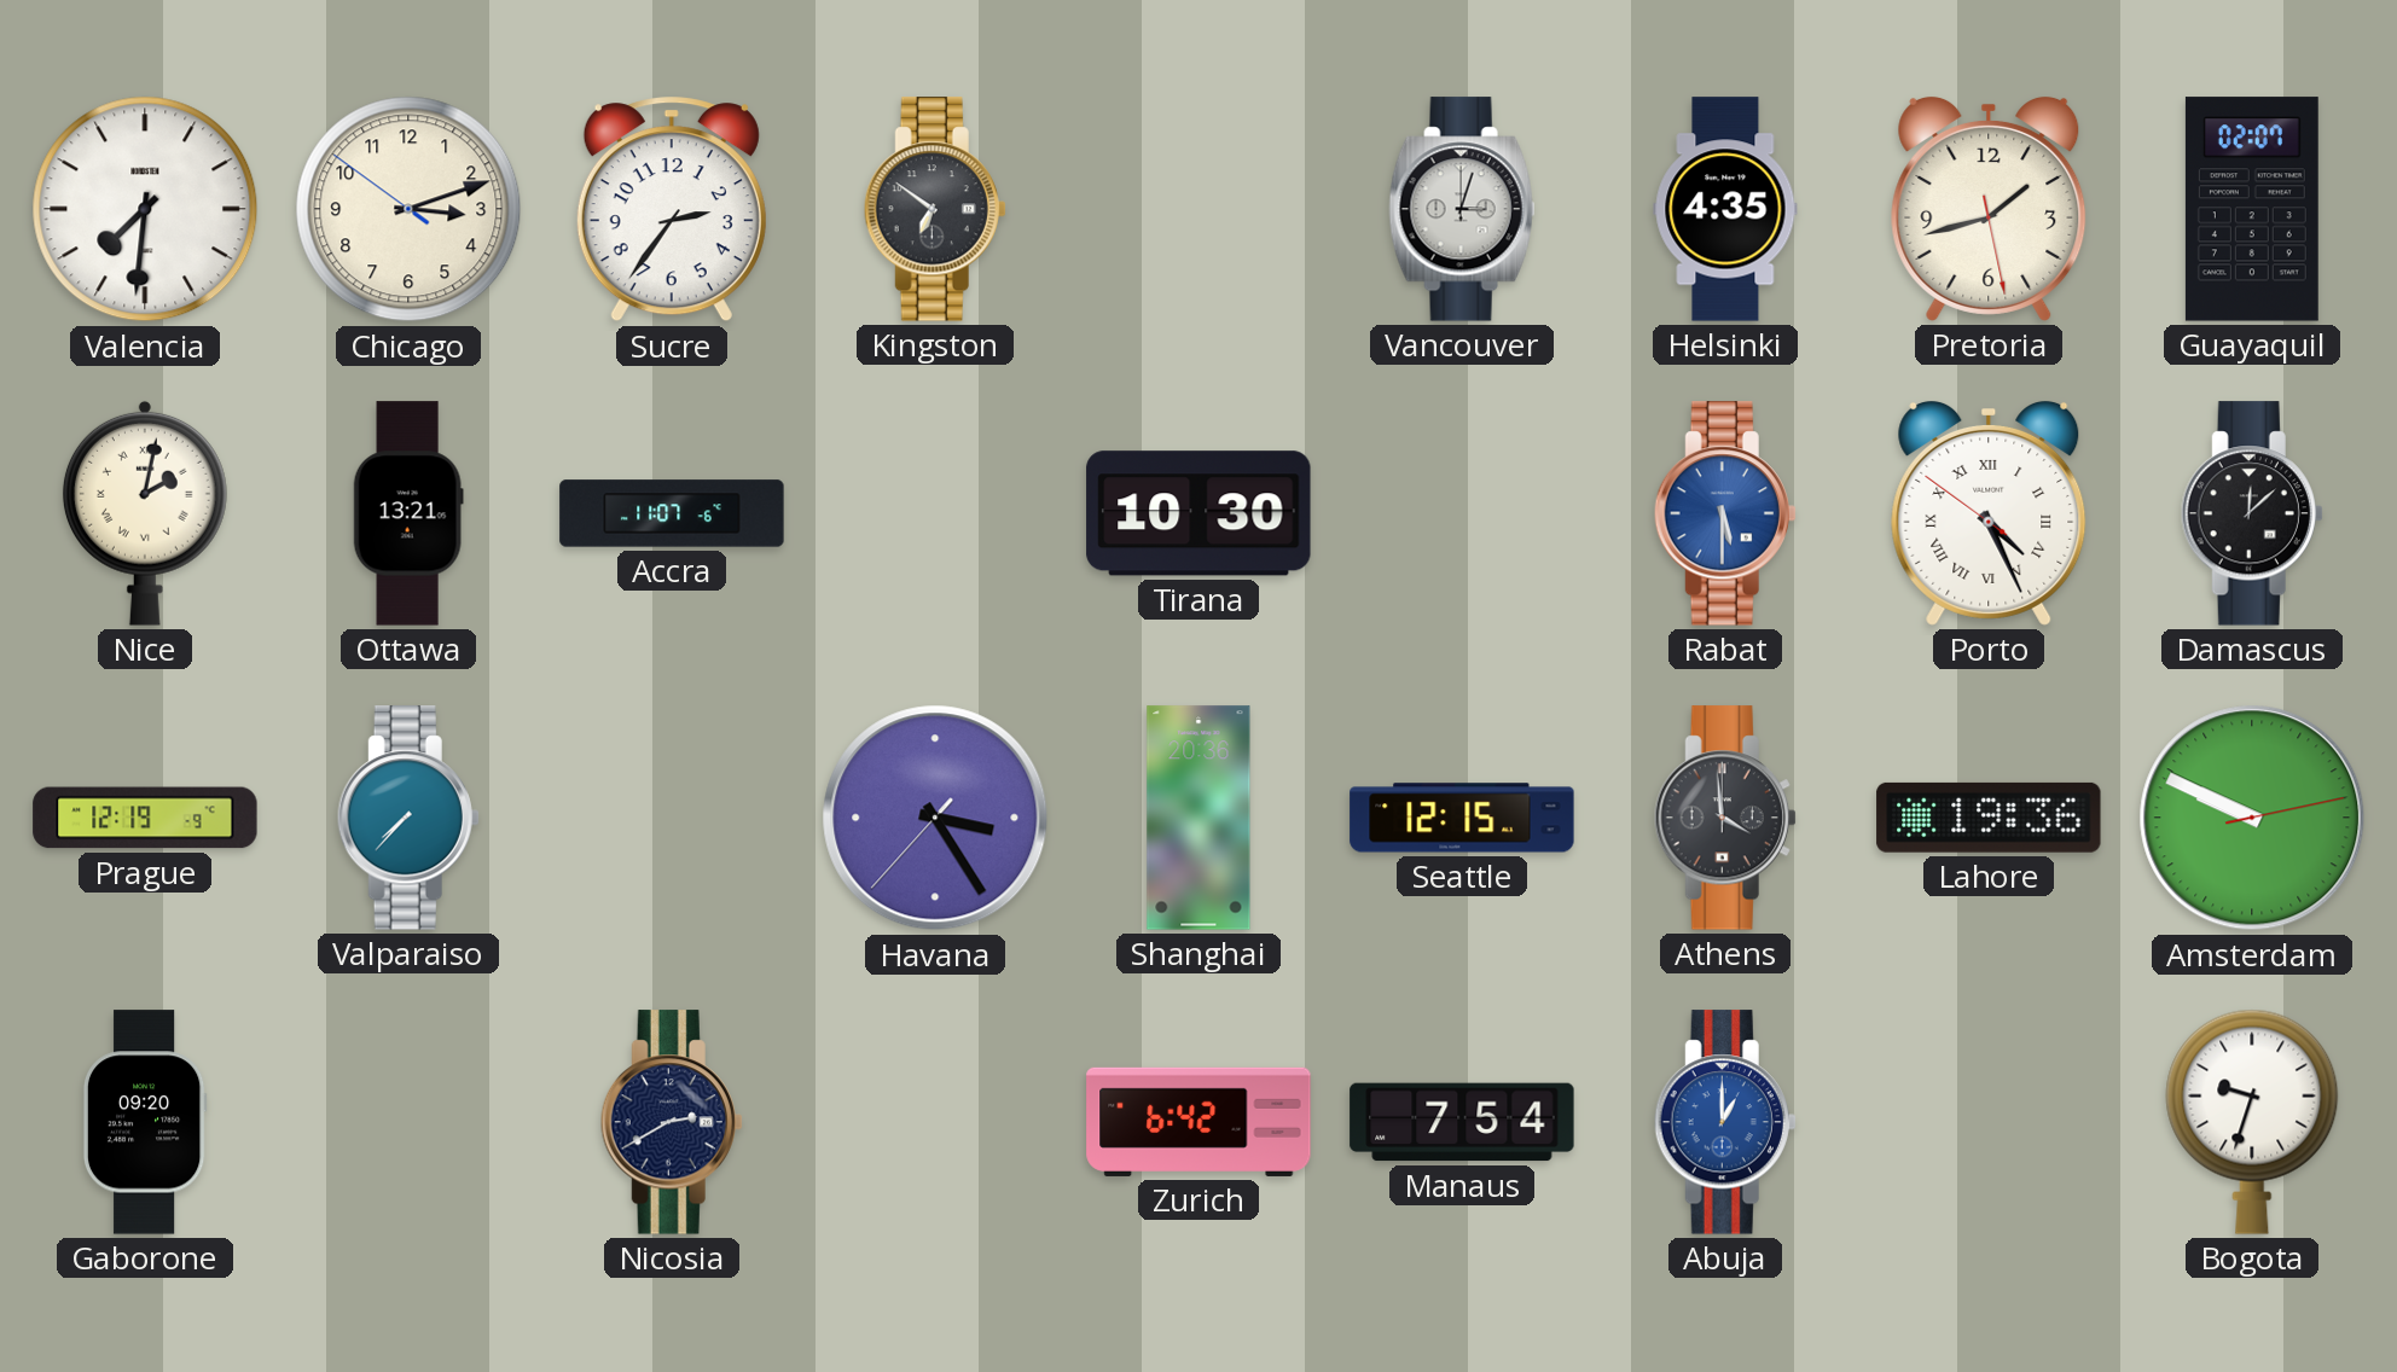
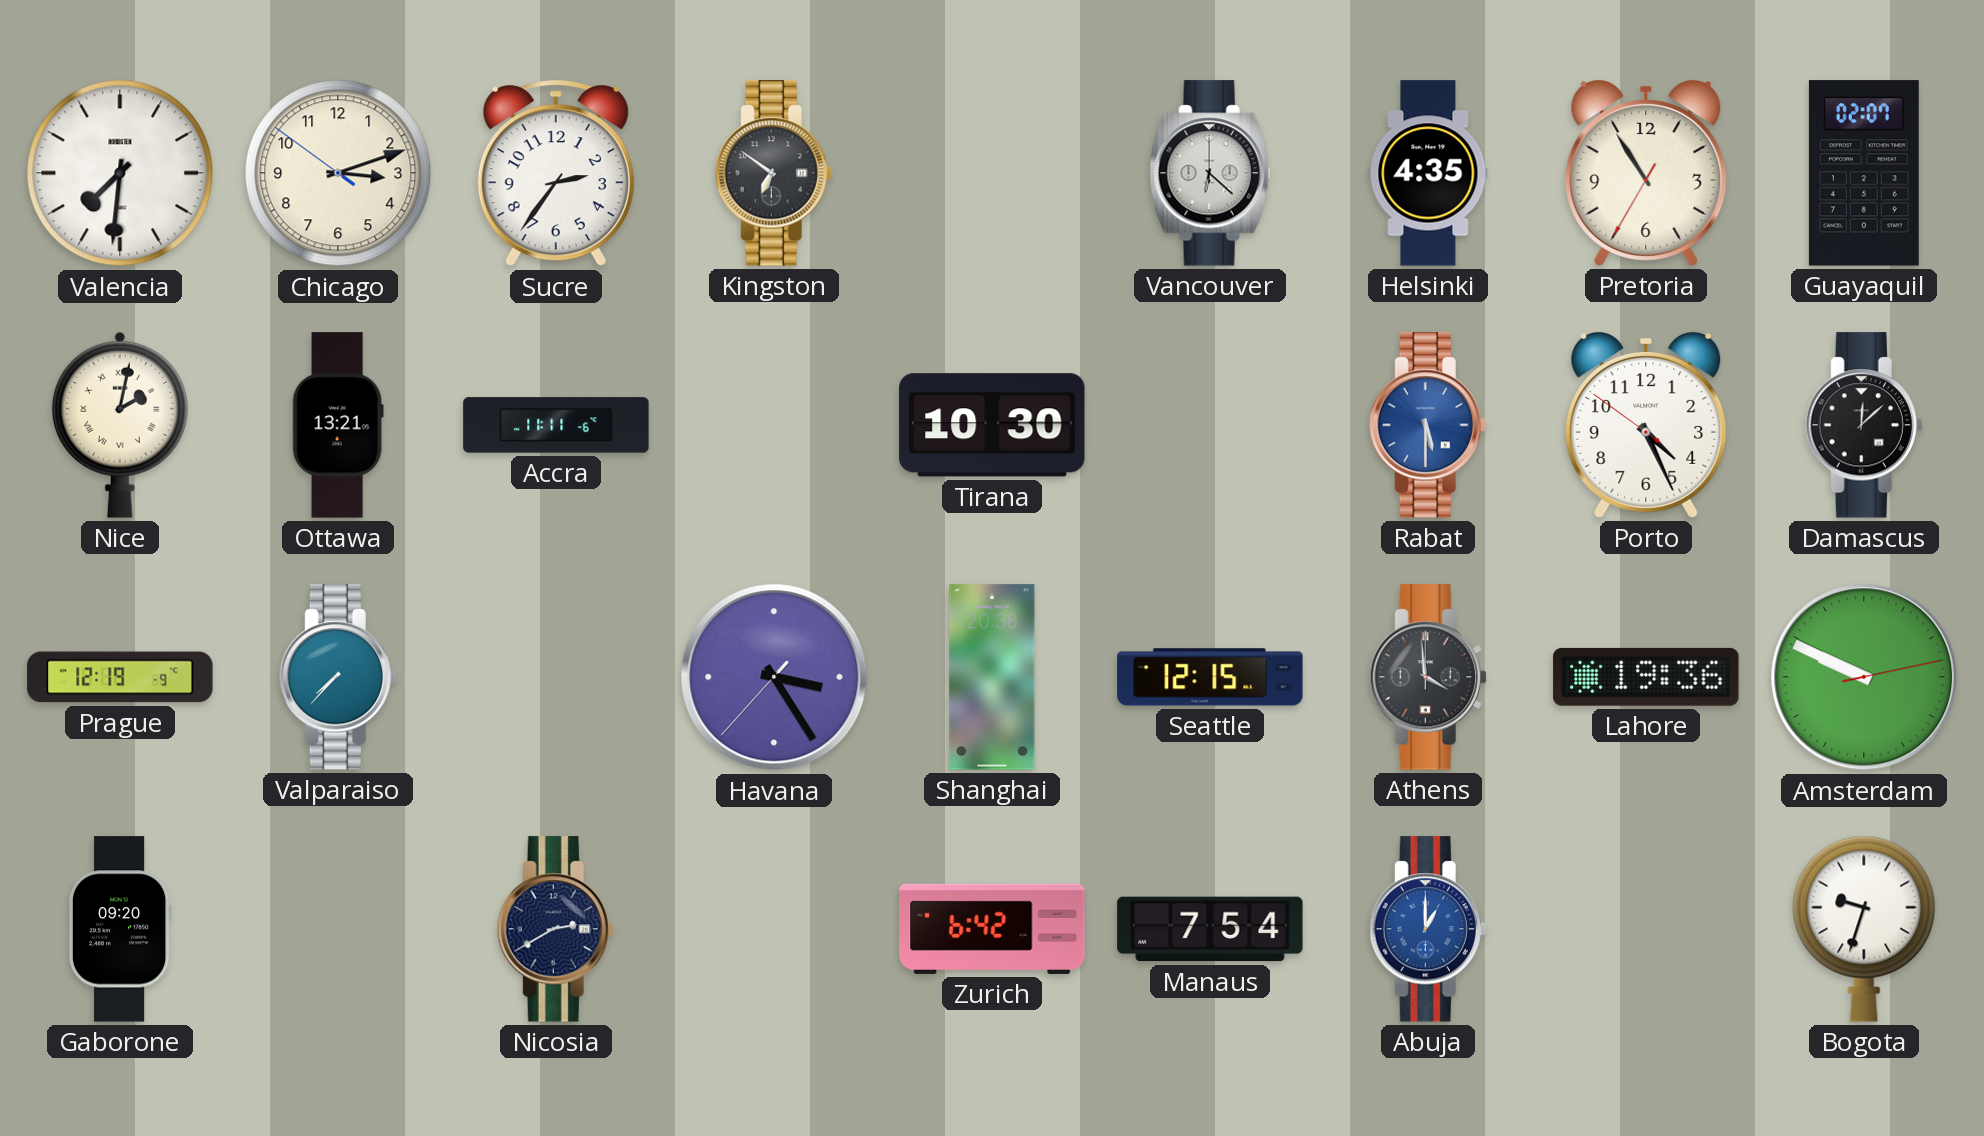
Vancouver: 3:03 -> 6:22
Pretoria: 1:42 -> 10:54
Accra: 11:07 -> 11:11
Porto numerals: Roman -> Arabic
